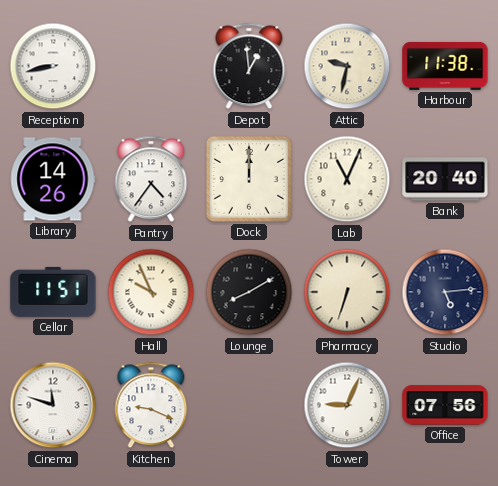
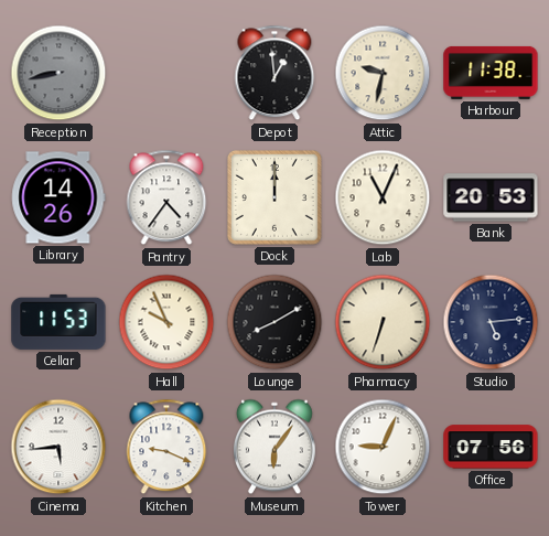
Reception dial: white -> grey
Bank: 20:40 -> 20:53
Cellar: 11:51 -> 11:53
Cinema: 11:48 -> 5:44
Museum: none -> 6:06
